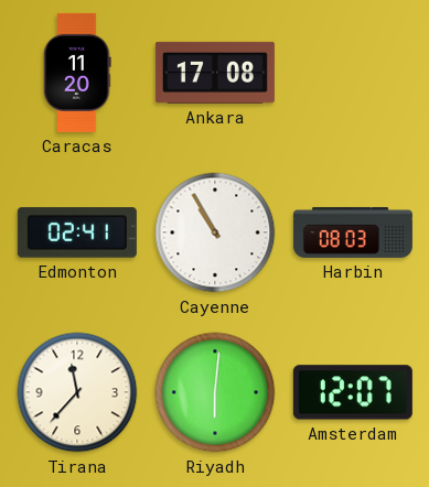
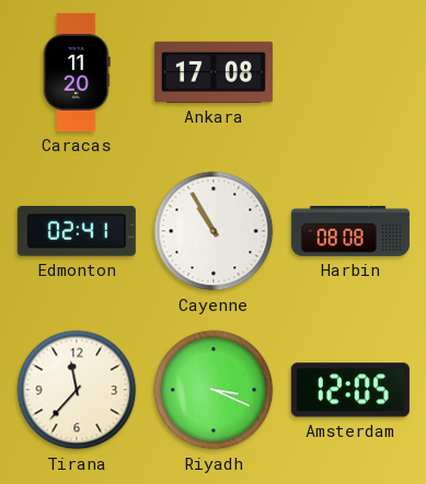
Harbin: 08:03 -> 08:08
Riyadh: 6:01 -> 3:19
Amsterdam: 12:07 -> 12:05
